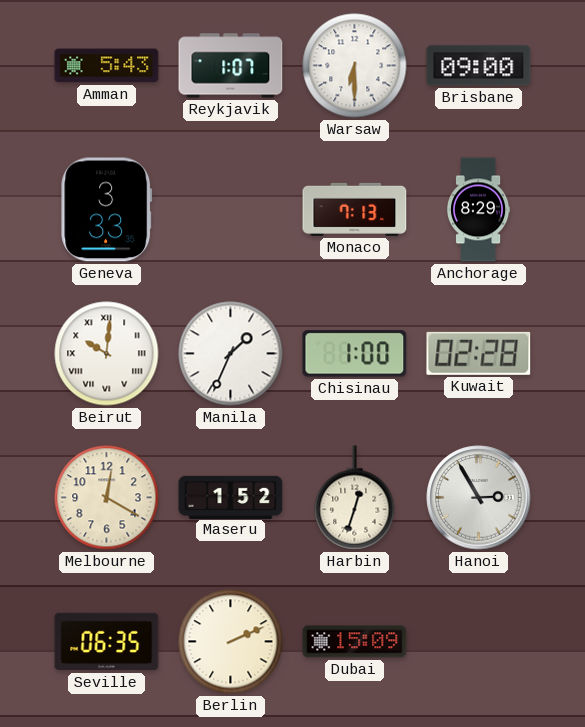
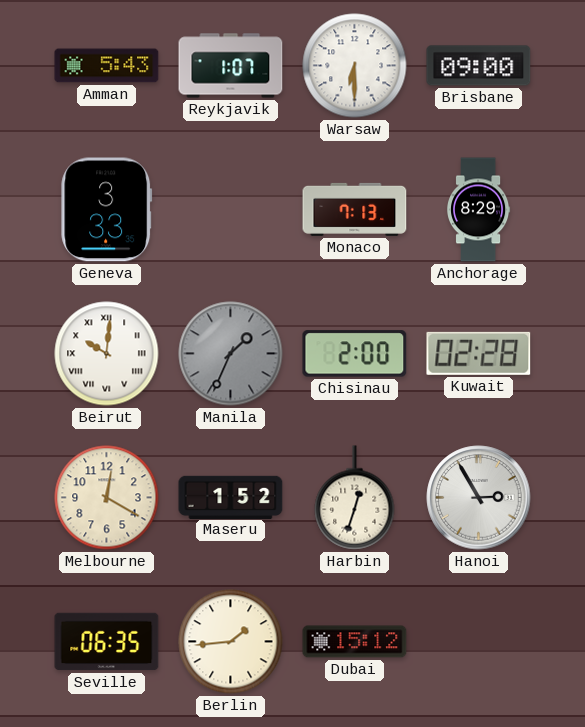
Manila dial: white -> grey
Chisinau: 1:00 -> 2:00
Berlin: 2:11 -> 1:44
Dubai: 15:09 -> 15:12
